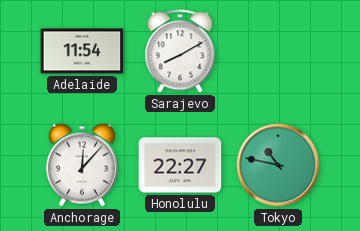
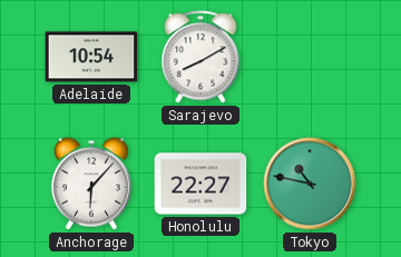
Adelaide: 11:54 -> 10:54
Anchorage: 12:07 -> 6:07
